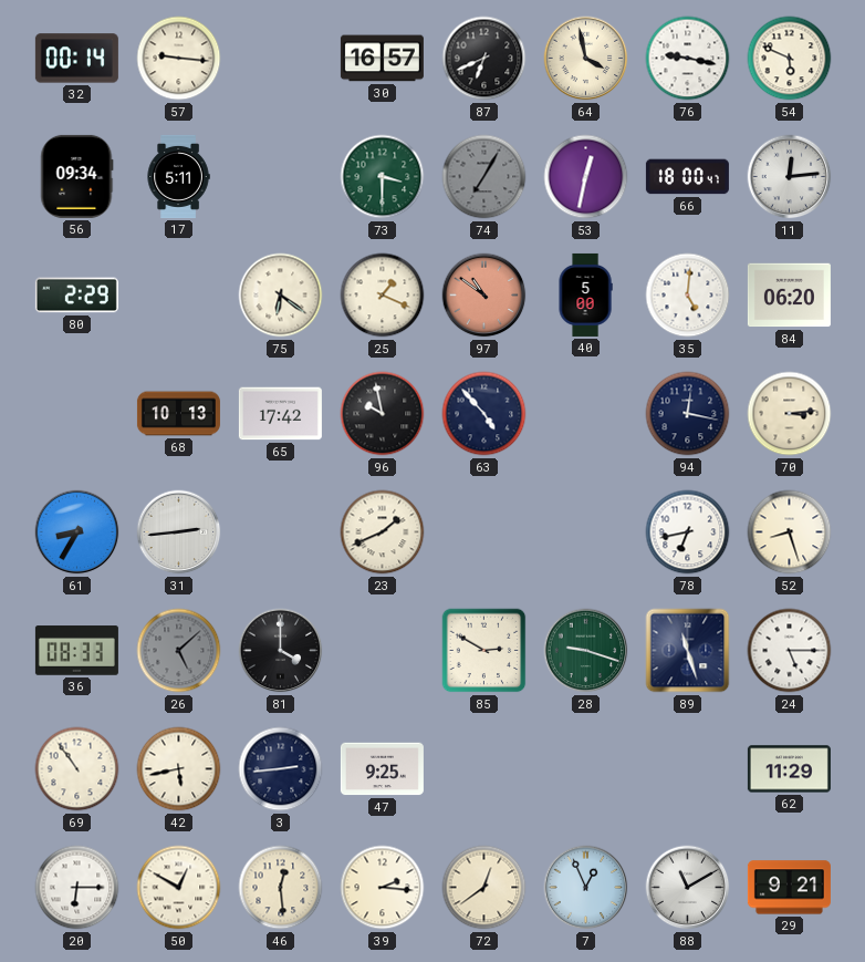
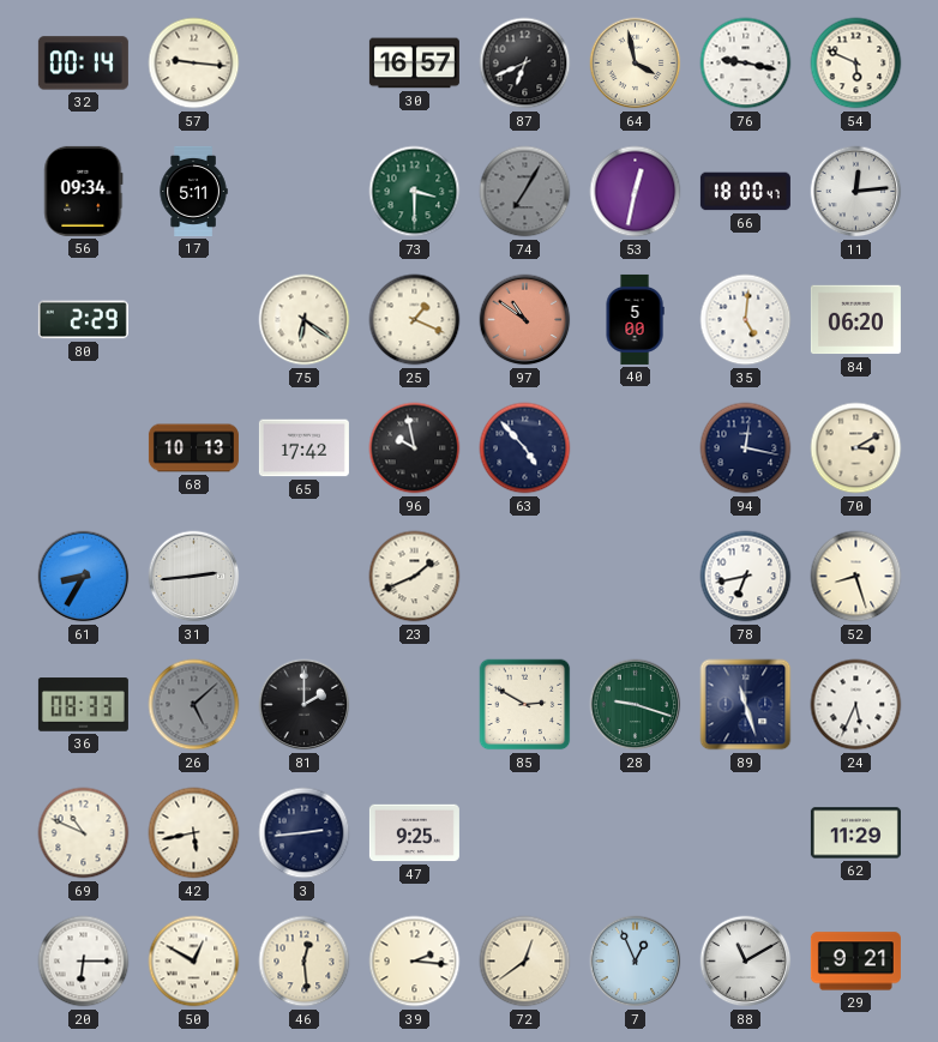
70: 3:14 -> 3:10
81: 4:00 -> 2:00
24: 5:15 -> 5:34
69: 10:54 -> 10:49
